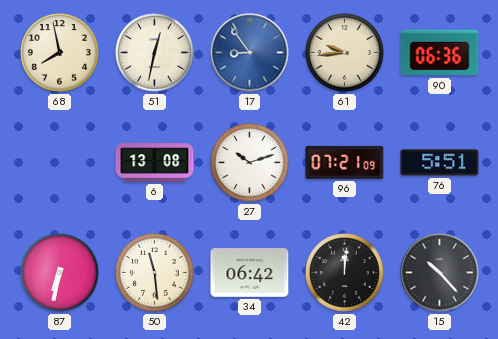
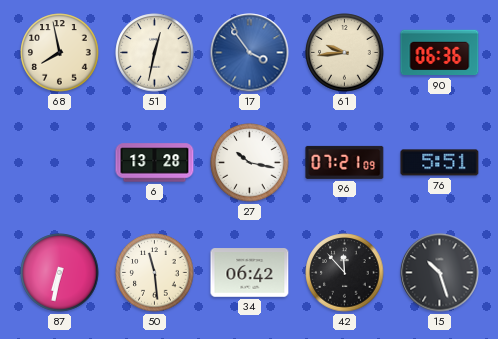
17: 8:54 -> 3:54
6: 13:08 -> 13:28
27: 10:12 -> 10:17
42: 12:01 -> 11:53
15: 10:23 -> 10:27
